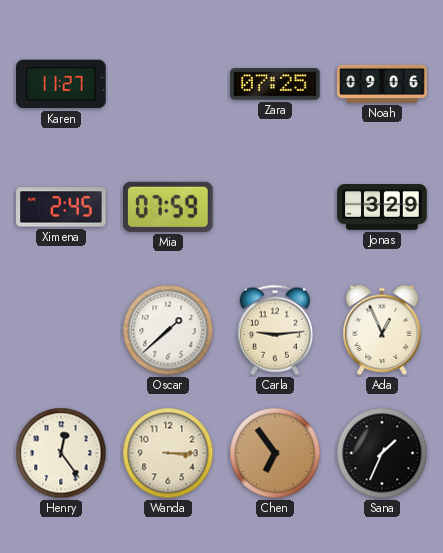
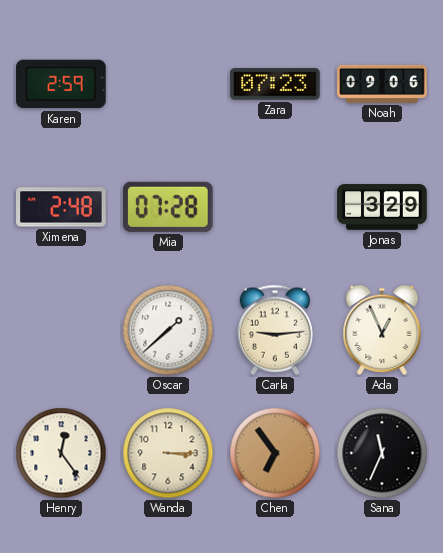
Karen: 11:27 -> 2:59
Zara: 07:25 -> 07:23
Ximena: 2:45 -> 2:48
Mia: 07:59 -> 07:28
Sana: 1:34 -> 11:34
